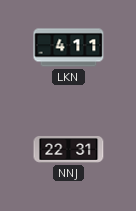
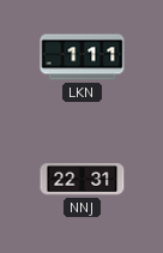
LKN: 4:11 -> 1:11
